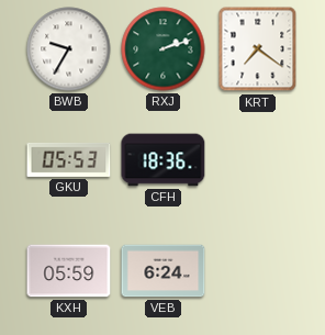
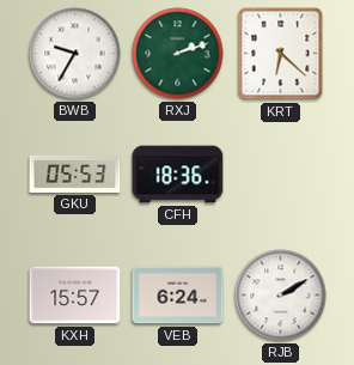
KRT: 7:21 -> 6:22
KXH: 05:59 -> 15:57
RJB: none -> 2:10
